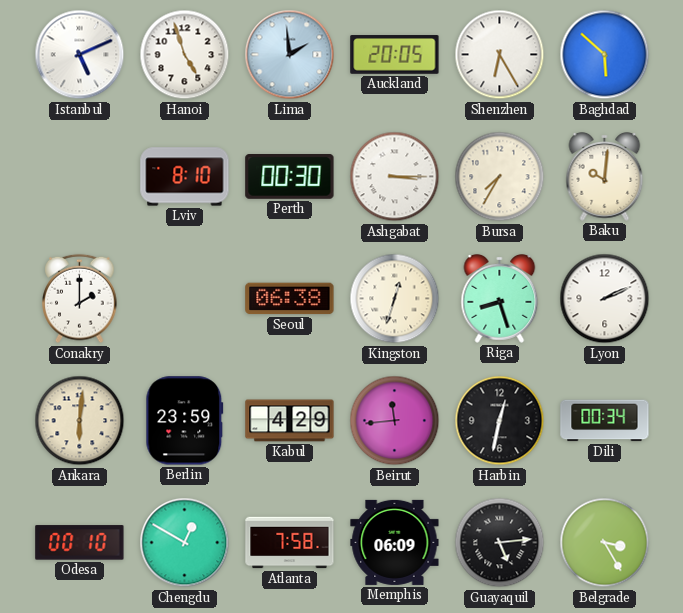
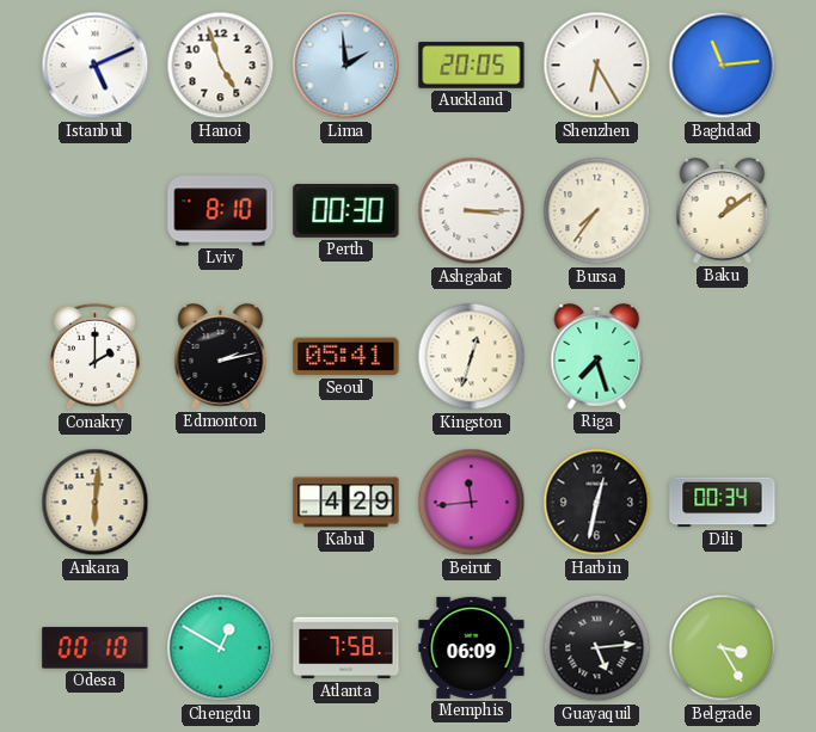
Baghdad: 5:52 -> 11:14
Bursa: 7:35 -> 7:36
Baku: 10:01 -> 1:09
Edmonton: none -> 2:13
Seoul: 06:38 -> 05:41
Riga: 8:27 -> 7:27
Lyon: 2:11 -> none
Berlin: 23:59 -> none
